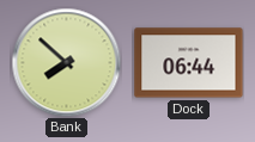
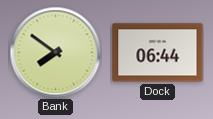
Bank: 7:52 -> 7:51
